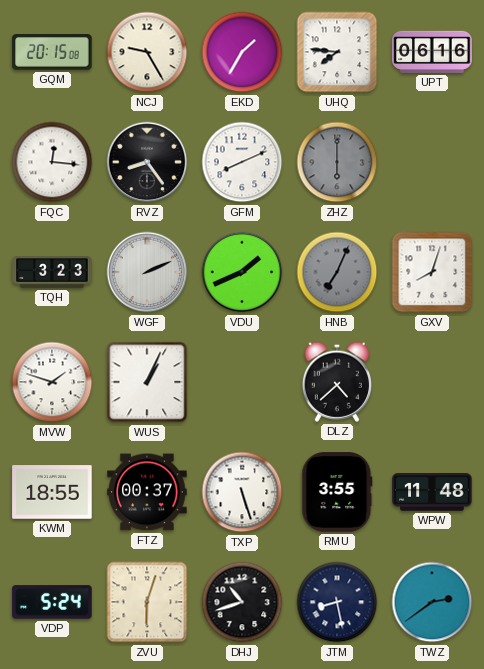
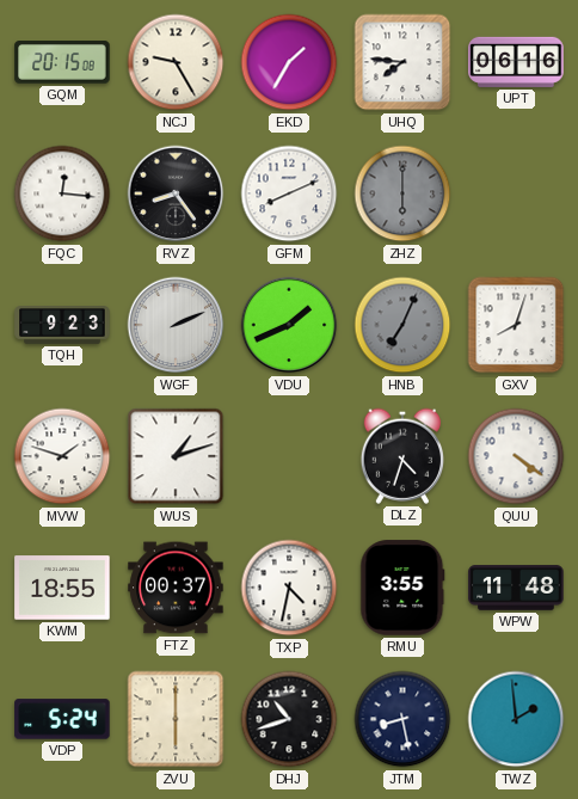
TQH: 3:23 -> 9:23
WUS: 1:04 -> 1:12
DLZ: 4:38 -> 4:33
QUU: none -> 4:21
TXP: 5:27 -> 4:32
ZVU: 6:03 -> 6:00
TWZ: 2:39 -> 1:59
